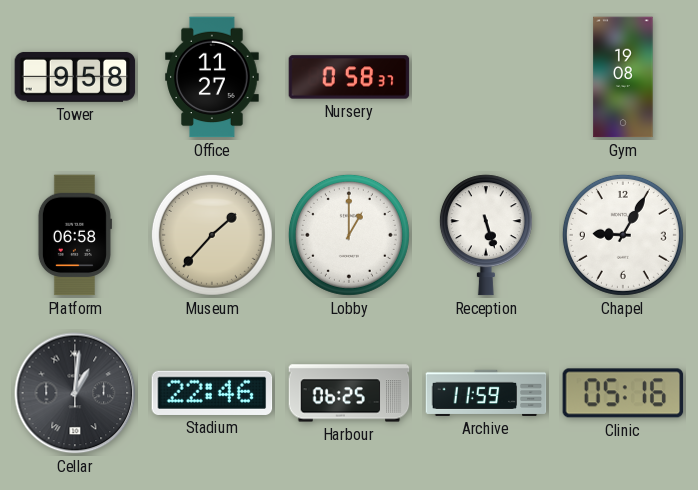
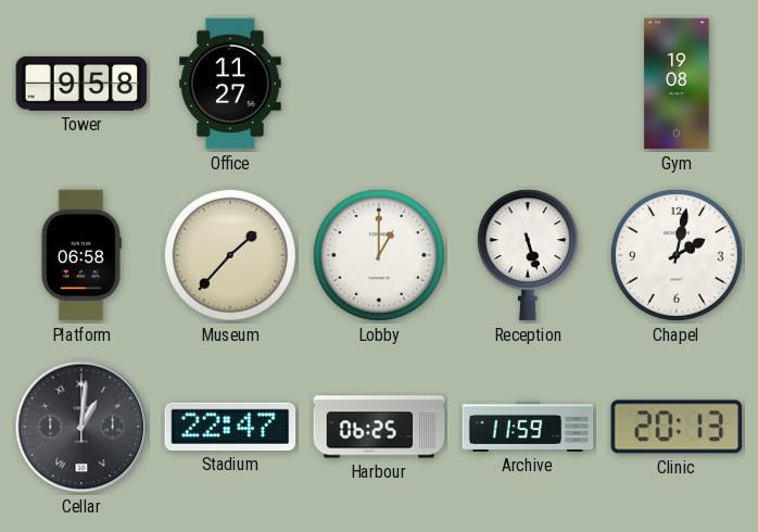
Nursery: 0:58 -> none
Chapel: 9:05 -> 2:02
Stadium: 22:46 -> 22:47
Clinic: 05:16 -> 20:13
